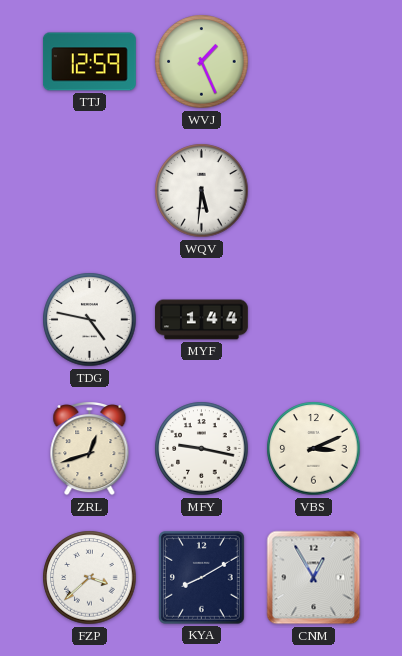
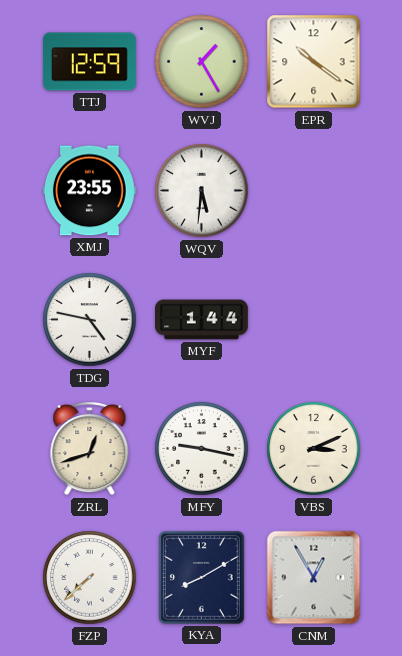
WVJ: 1:26 -> 1:25
EPR: none -> 10:21
XMJ: none -> 23:55
FZP: 3:38 -> 7:38
